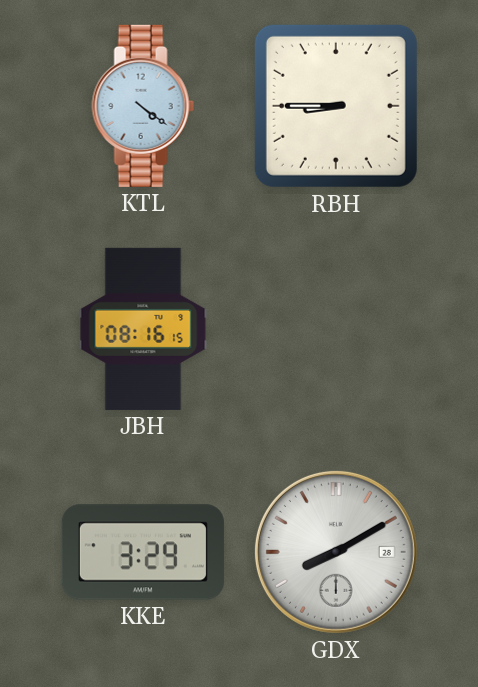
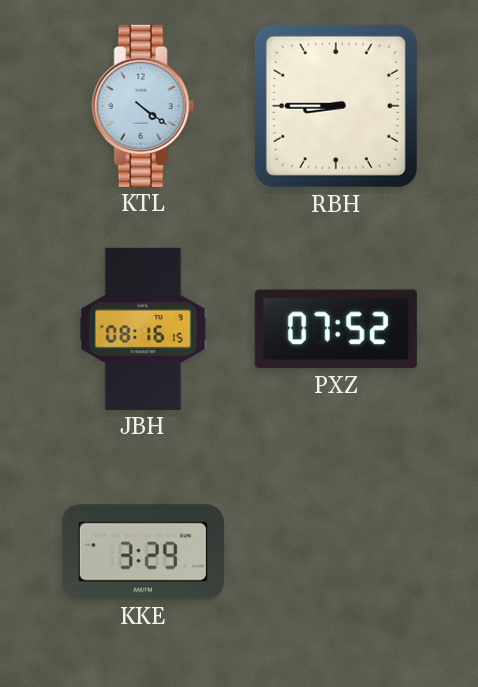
PXZ: none -> 07:52
GDX: 8:10 -> none
